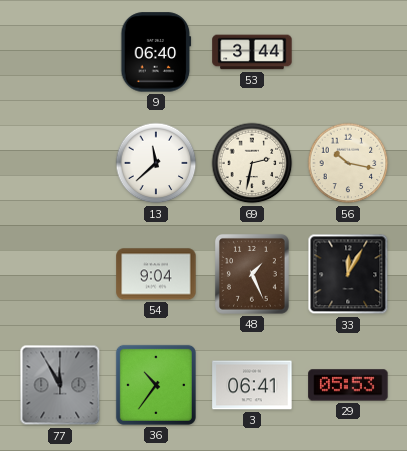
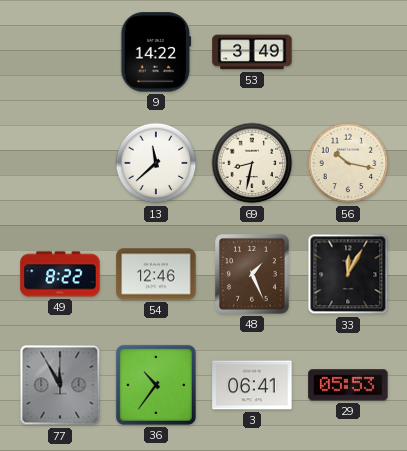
9: 06:40 -> 14:22
53: 3:44 -> 3:49
69: 2:32 -> 8:32
49: none -> 8:22
54: 9:04 -> 12:46
